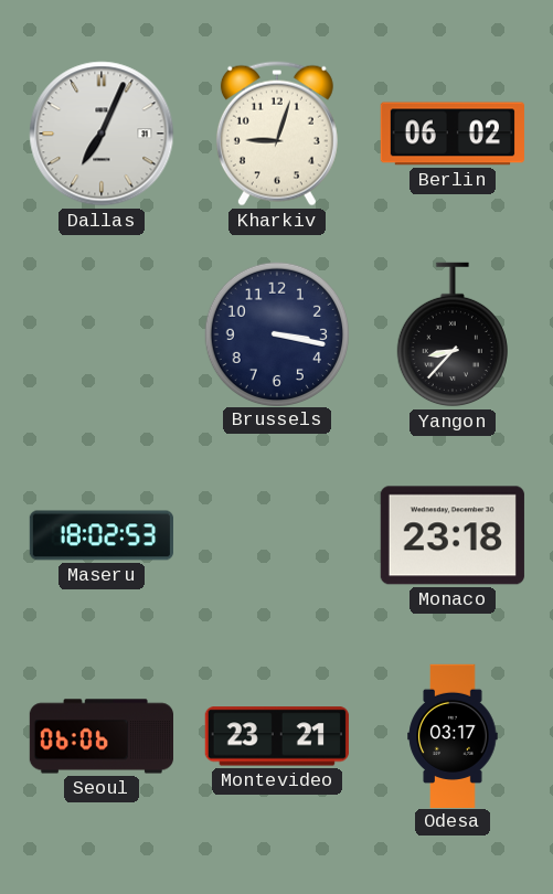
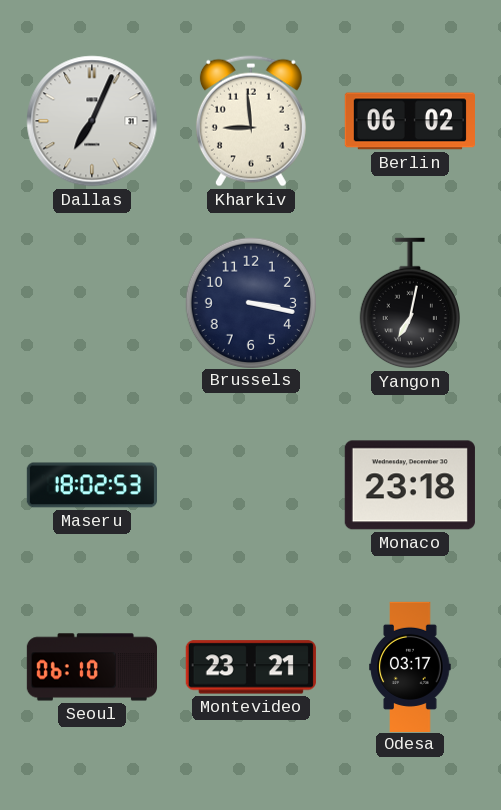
Kharkiv: 9:03 -> 8:59
Yangon: 8:37 -> 7:02
Seoul: 06:06 -> 06:10
